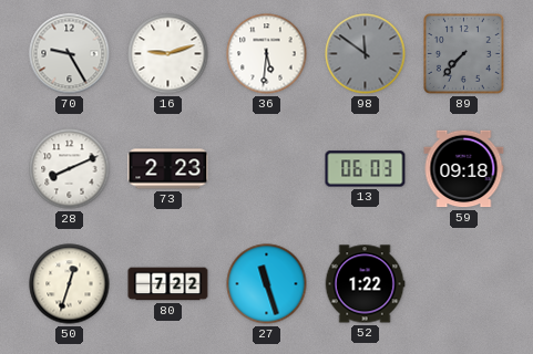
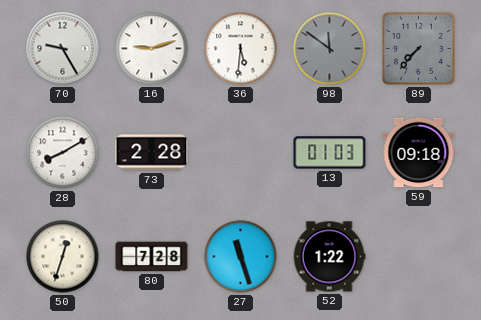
28: 8:11 -> 8:10
73: 2:23 -> 2:28
13: 06:03 -> 01:03
80: 7:22 -> 7:28
